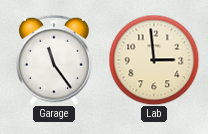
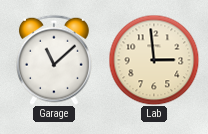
Garage: 11:24 -> 11:08
